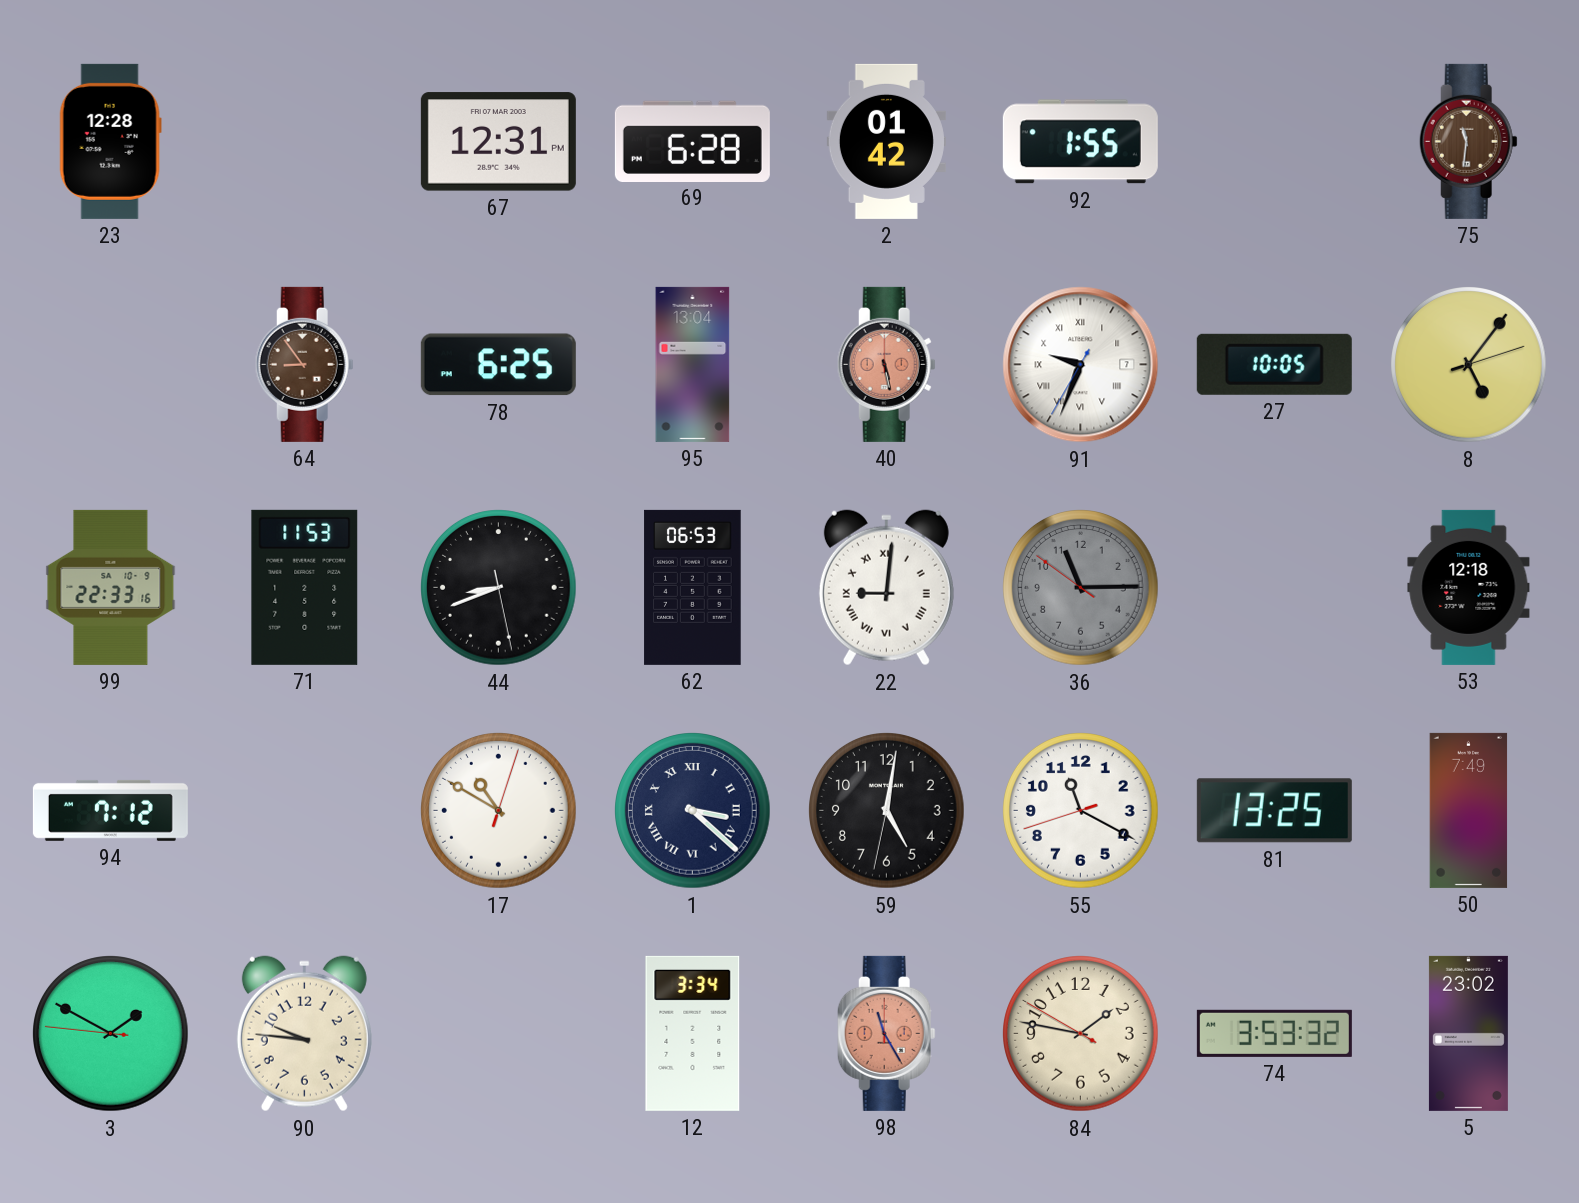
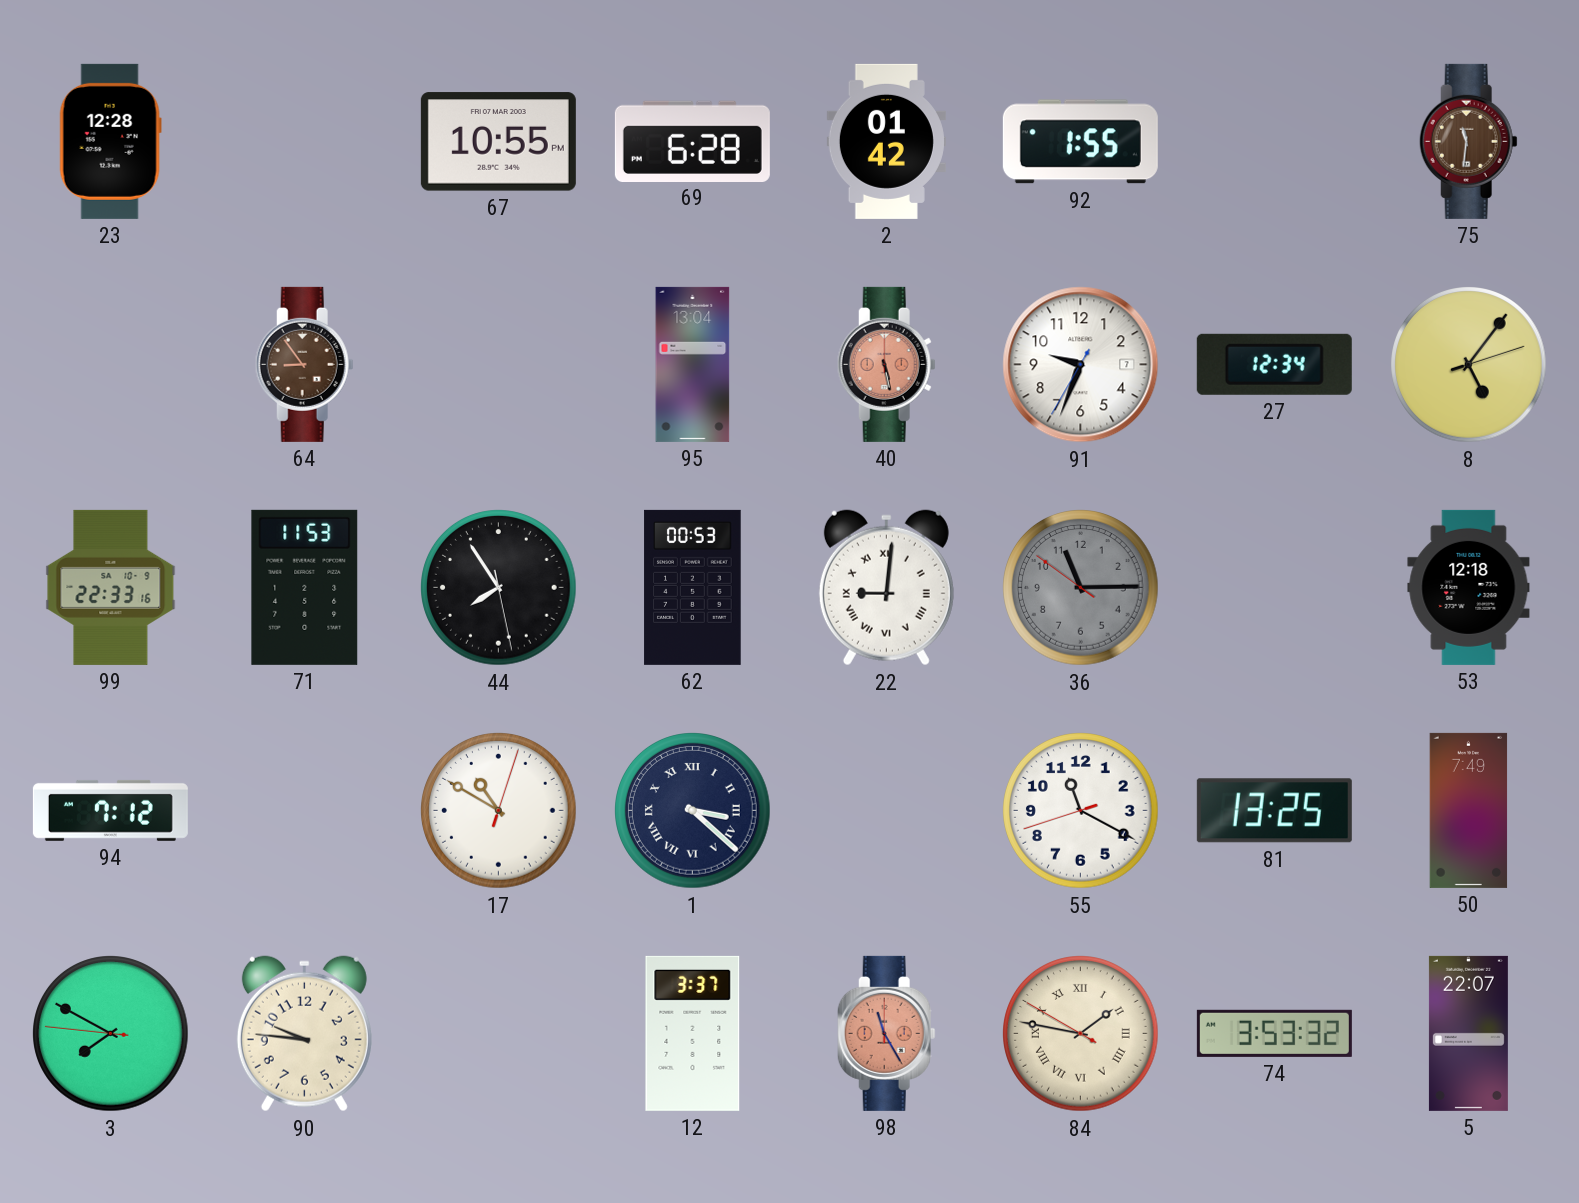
67: 12:31 -> 10:55
78: 6:25 -> none
91 numerals: Roman -> Arabic
27: 10:05 -> 12:34
44: 8:41 -> 7:54
62: 06:53 -> 00:53
59: 5:01 -> none
3: 1:49 -> 7:49
12: 3:34 -> 3:37
84 numerals: Arabic -> Roman
5: 23:02 -> 22:07
